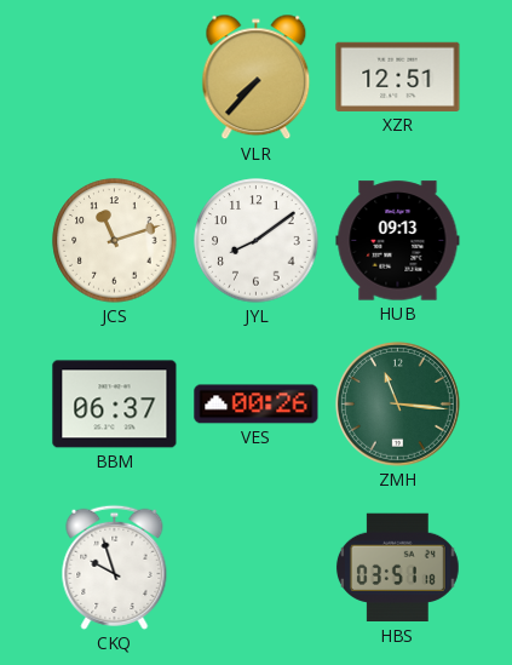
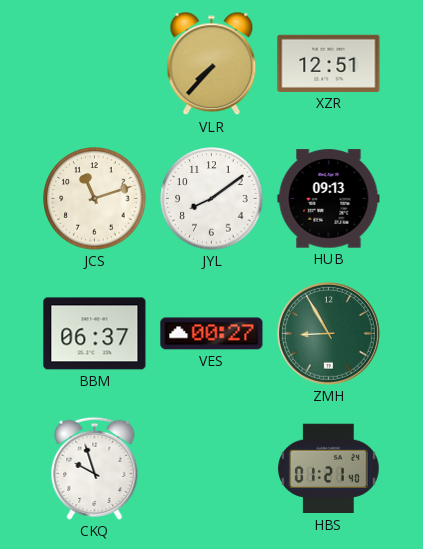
VES: 00:26 -> 00:27
ZMH: 11:16 -> 8:55
HBS: 03:51 -> 01:21
